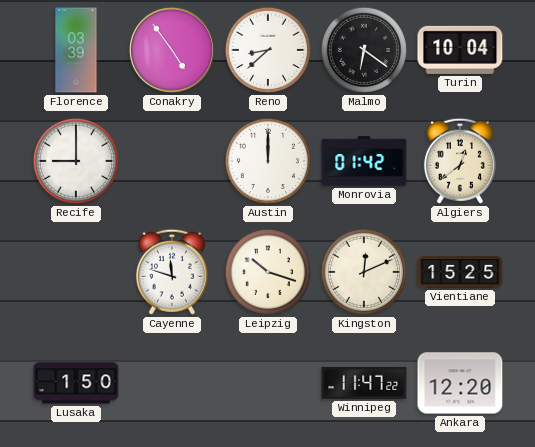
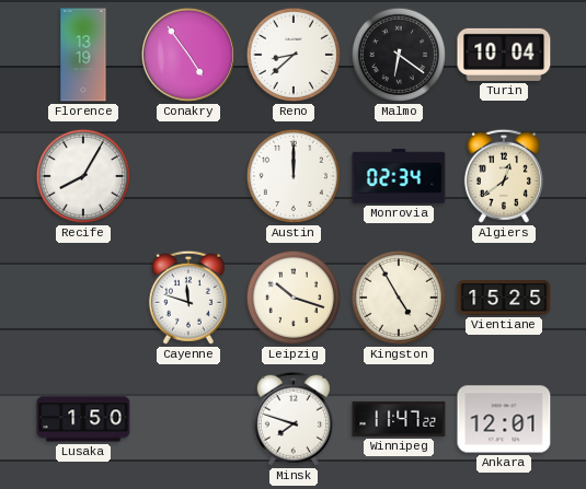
Florence: 03:39 -> 13:19
Recife: 9:00 -> 8:05
Monrovia: 01:42 -> 02:34
Kingston: 12:11 -> 4:55
Minsk: none -> 7:48
Ankara: 12:20 -> 12:01
